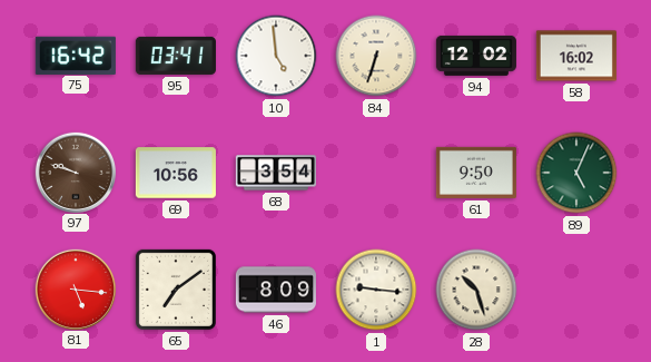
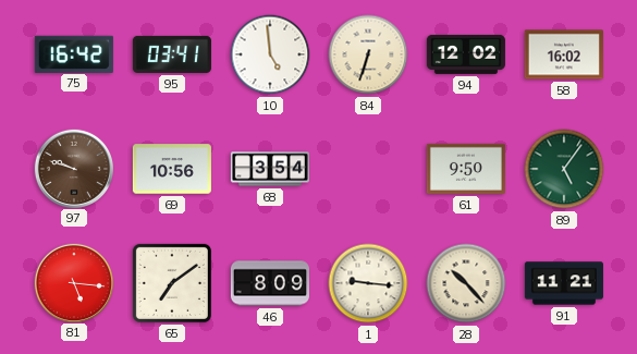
89: 5:04 -> 5:06
28: 10:27 -> 10:23
91: none -> 11:21
